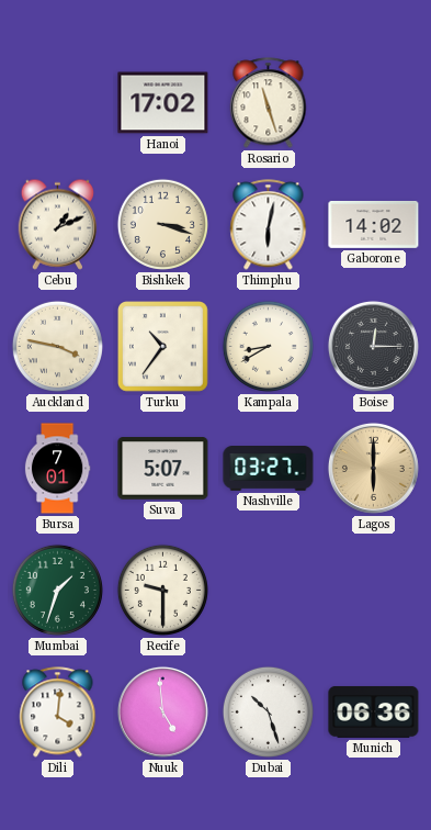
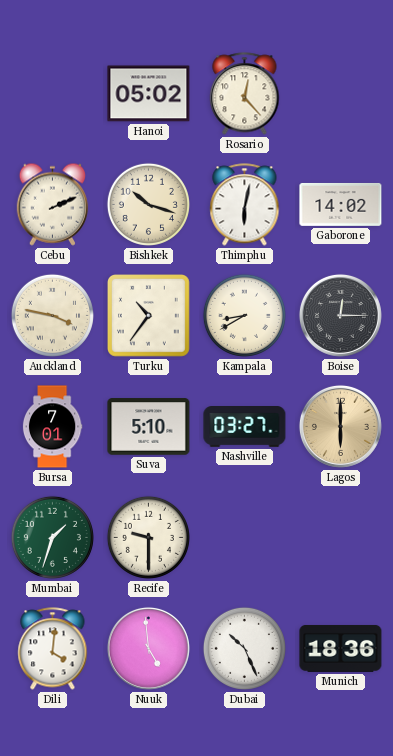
Hanoi: 17:02 -> 05:02
Rosario: 11:27 -> 12:23
Cebu: 1:11 -> 2:11
Bishkek: 3:18 -> 10:18
Suva: 5:07 -> 5:10
Dubai: 10:27 -> 10:26
Munich: 06:36 -> 18:36
